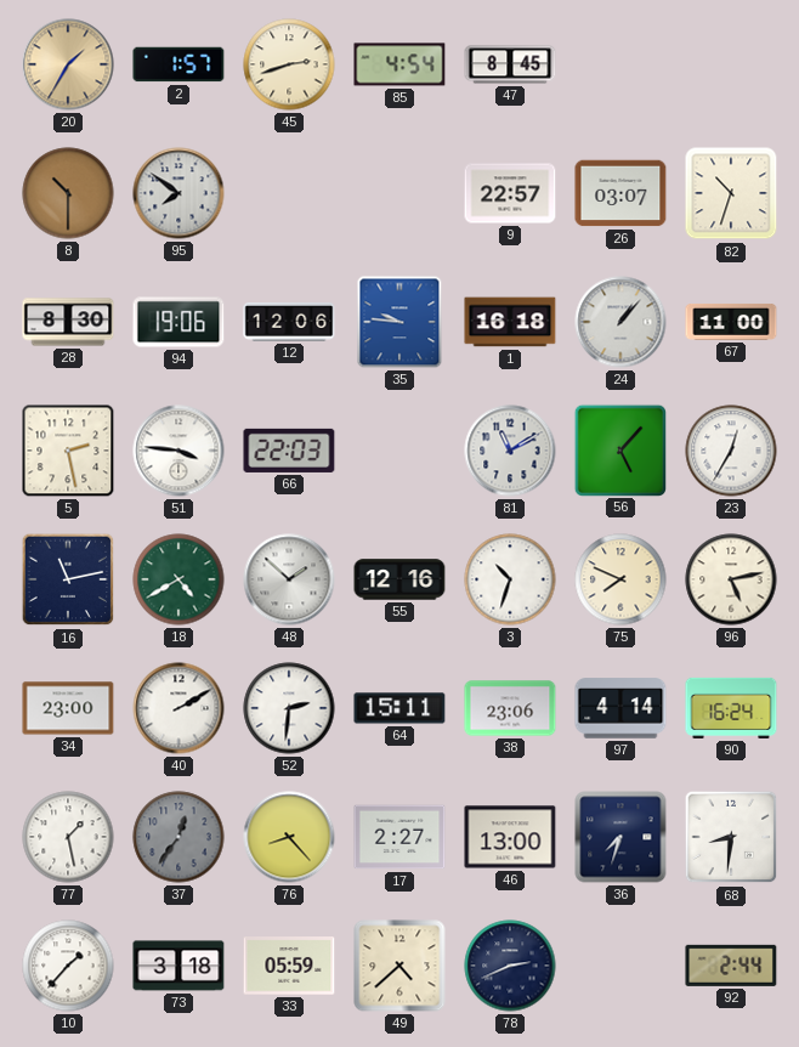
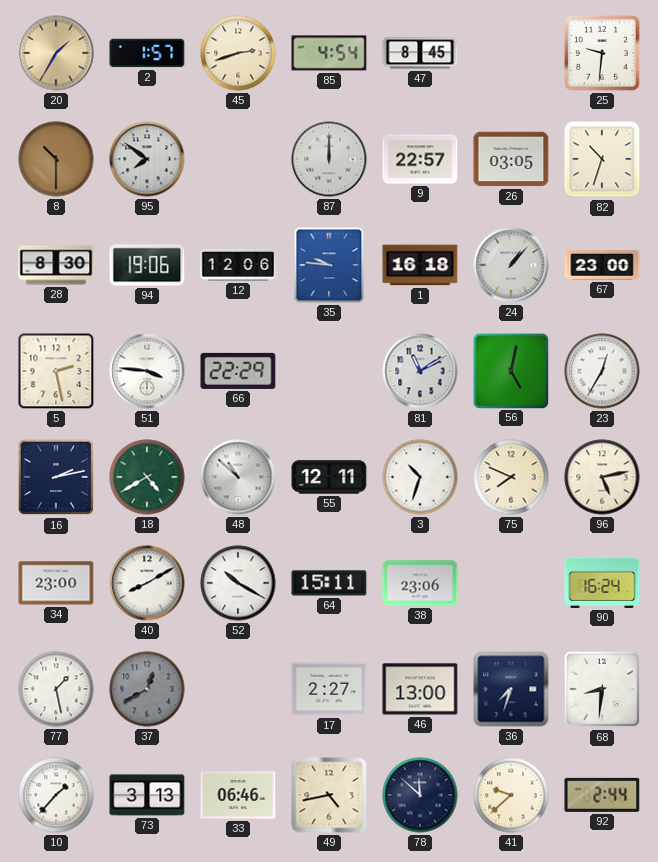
25: none -> 9:31
87: none -> 12:00
26: 03:07 -> 03:05
67: 11:00 -> 23:00
66: 22:03 -> 22:29
56: 5:07 -> 5:02
16: 11:13 -> 2:13
48: 1:52 -> 10:52
55: 12:16 -> 12:11
40: 2:10 -> 8:10
52: 2:31 -> 10:20
97: 4:14 -> none
37: 12:36 -> 12:40
76: 8:23 -> none
73: 3:18 -> 3:13
33: 05:59 -> 06:46
49: 4:38 -> 4:43
78: 2:41 -> 11:52
41: none -> 9:38
